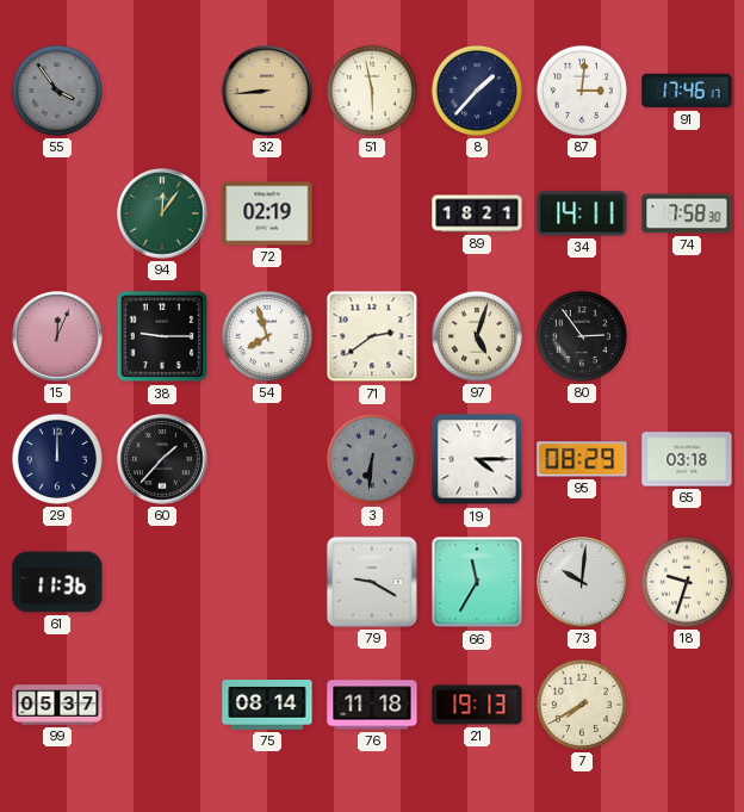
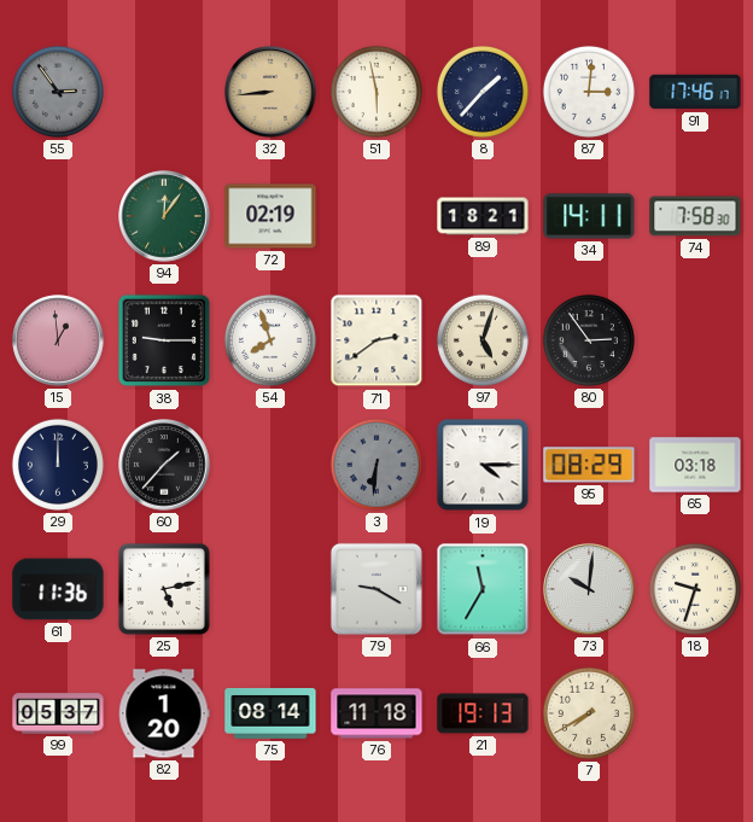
55: 3:54 -> 2:54
15: 12:04 -> 12:59
25: none -> 5:13
82: none -> 1:20
